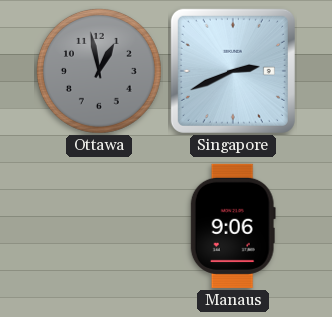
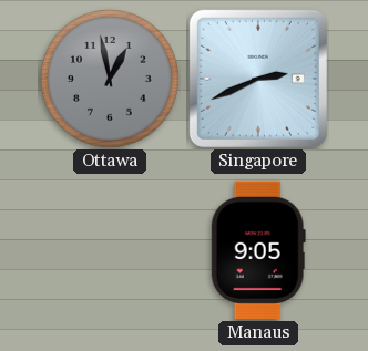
Manaus: 9:06 -> 9:05
